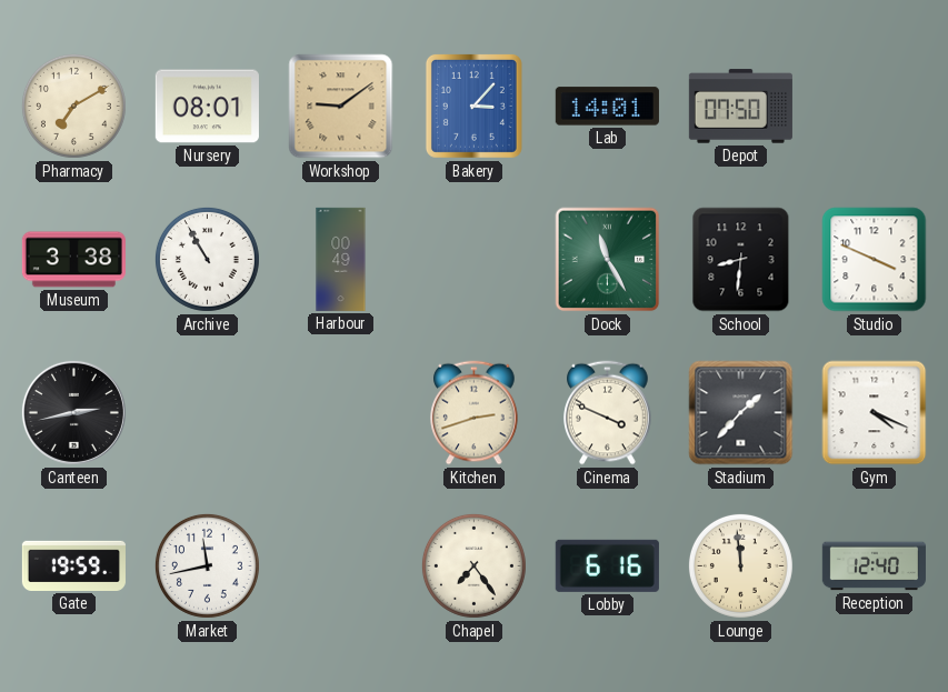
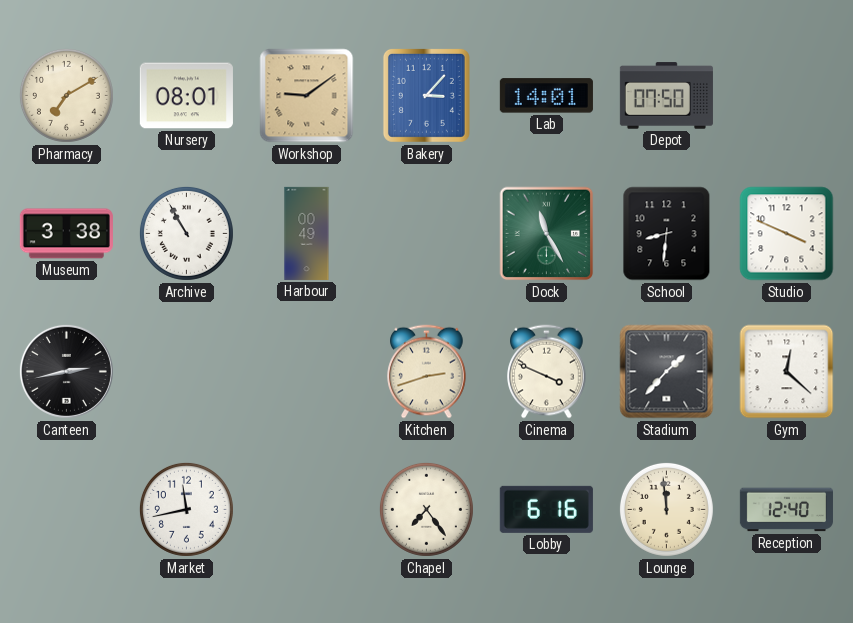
Gym: 4:19 -> 12:22
Gate: 19:59 -> none
